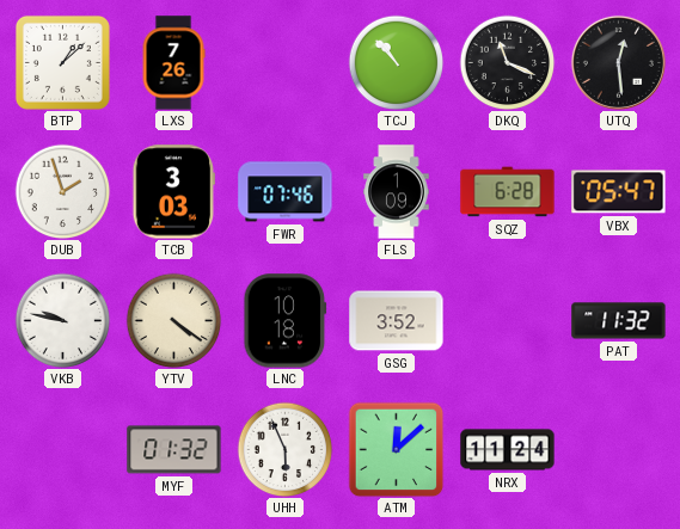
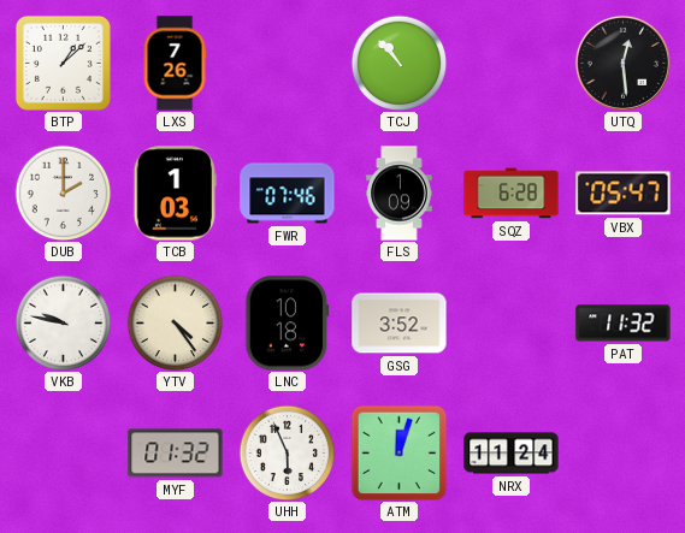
DKQ: 11:19 -> none
DUB: 1:57 -> 2:00
TCB: 3:03 -> 1:03
YTV: 4:21 -> 4:24
ATM: 12:08 -> 12:03
